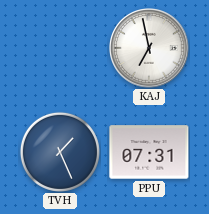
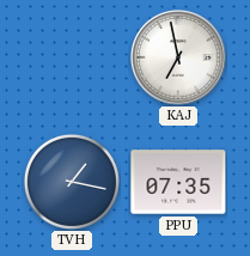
TVH: 1:26 -> 1:17
PPU: 07:31 -> 07:35
